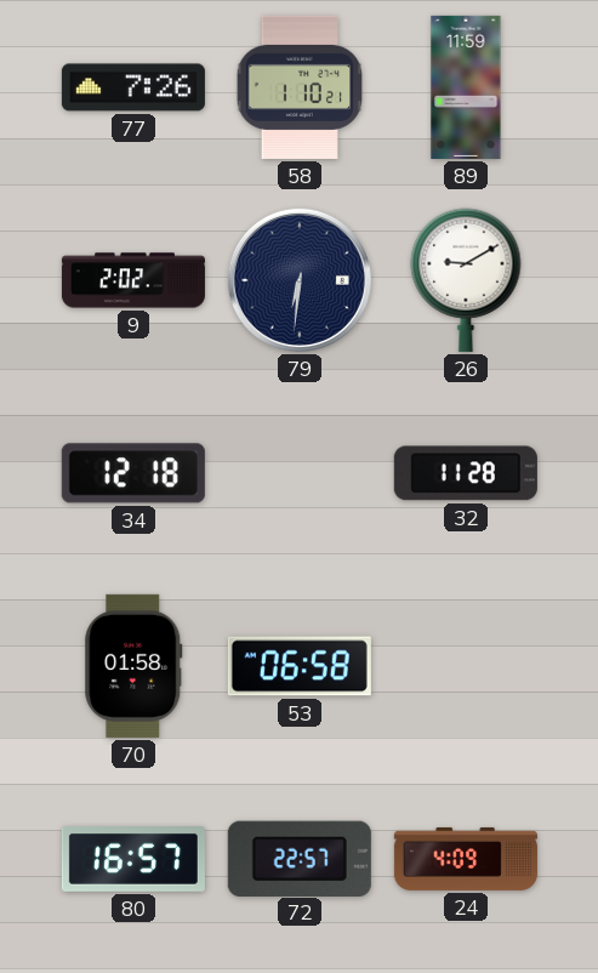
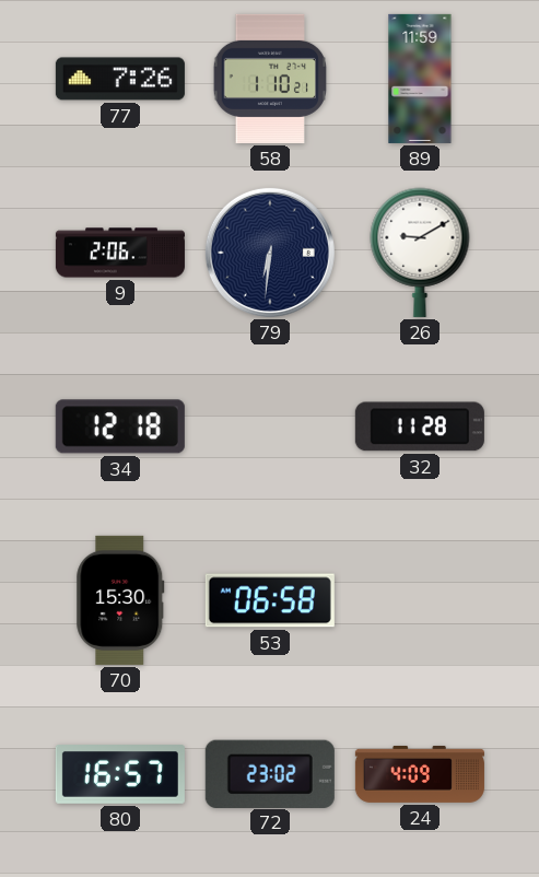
9: 2:02 -> 2:06
70: 01:58 -> 15:30
72: 22:57 -> 23:02
